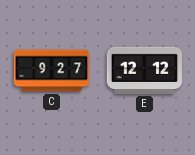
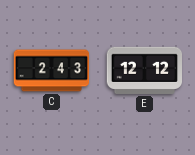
C: 9:27 -> 2:43
